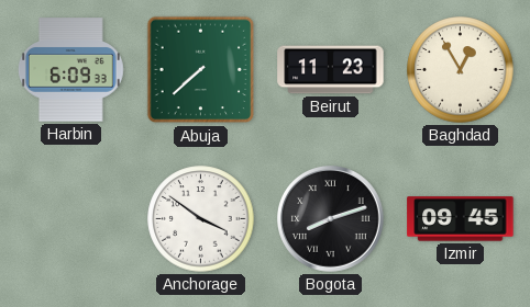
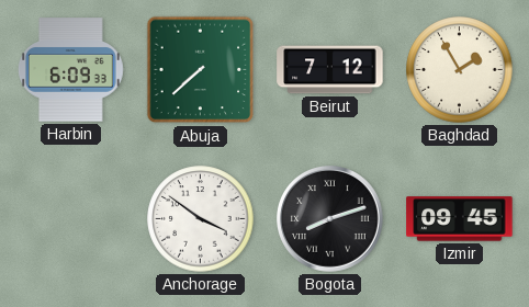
Beirut: 11:23 -> 7:12
Baghdad: 12:55 -> 1:55
